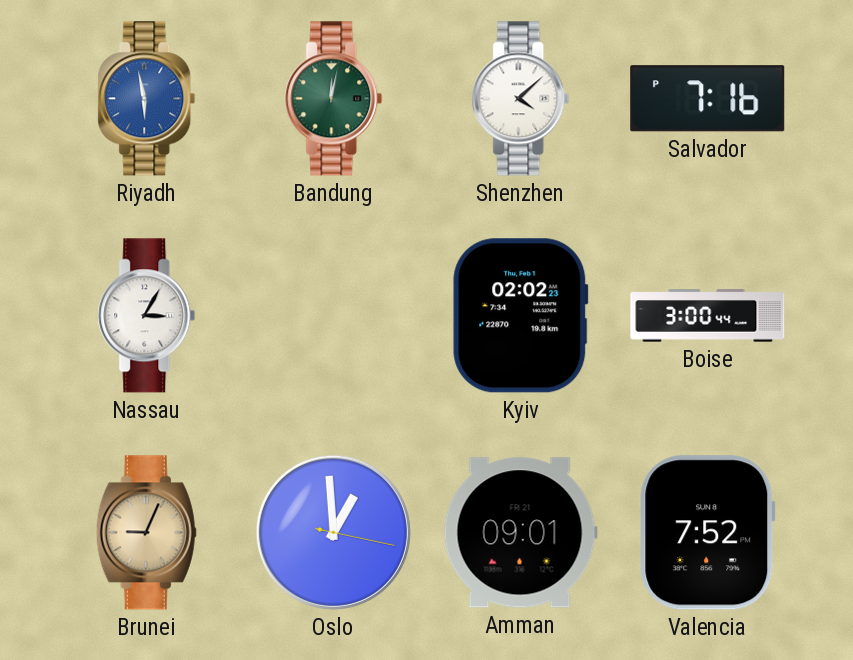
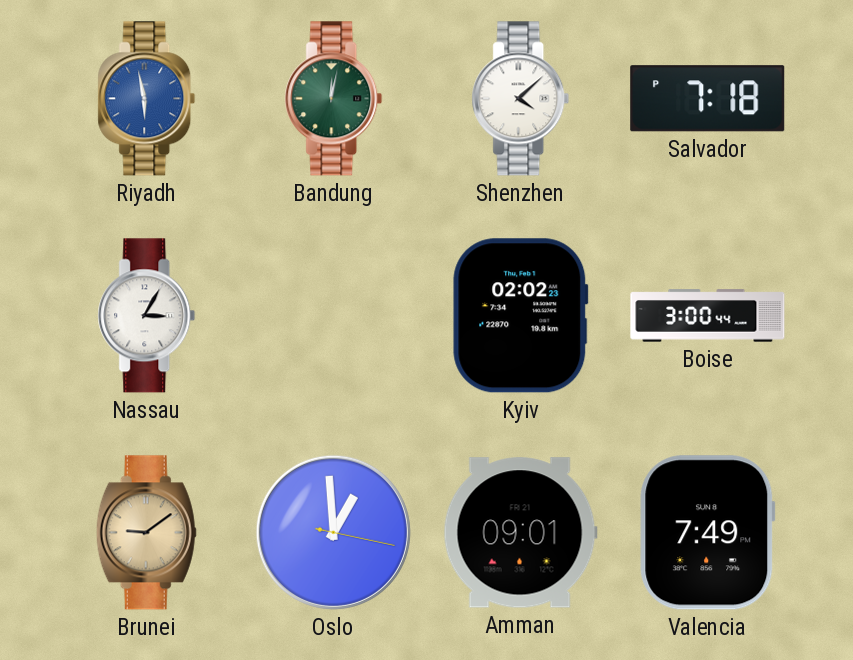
Salvador: 7:16 -> 7:18
Brunei: 9:04 -> 9:09
Valencia: 7:52 -> 7:49
